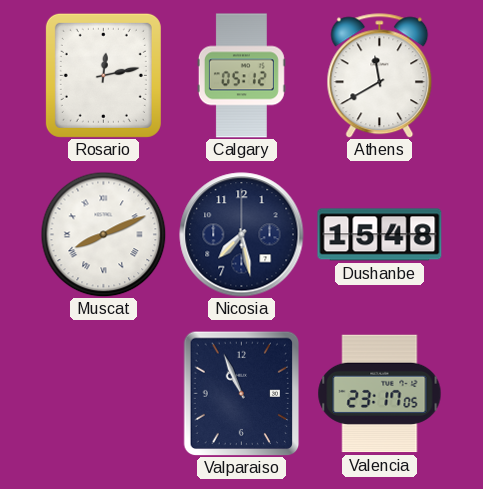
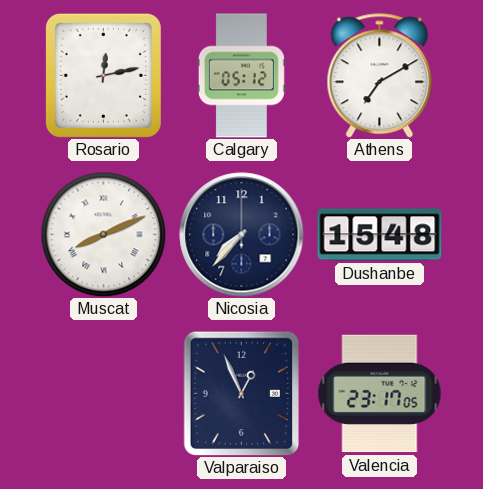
Athens: 11:40 -> 7:10
Nicosia: 7:28 -> 7:37
Valparaiso: 10:56 -> 12:56
